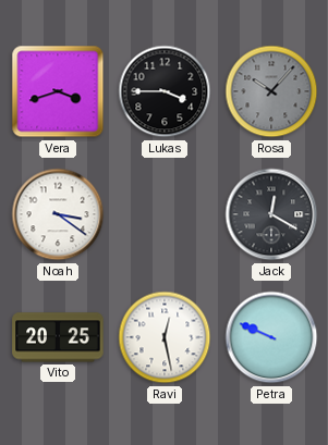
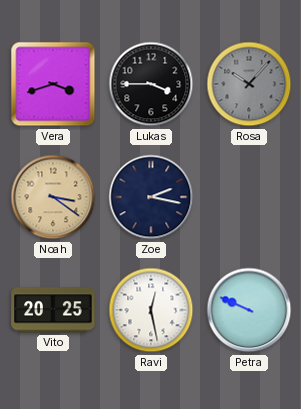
Noah dial: white -> champagne
Zoe: none -> 2:17
Jack: 12:20 -> none
